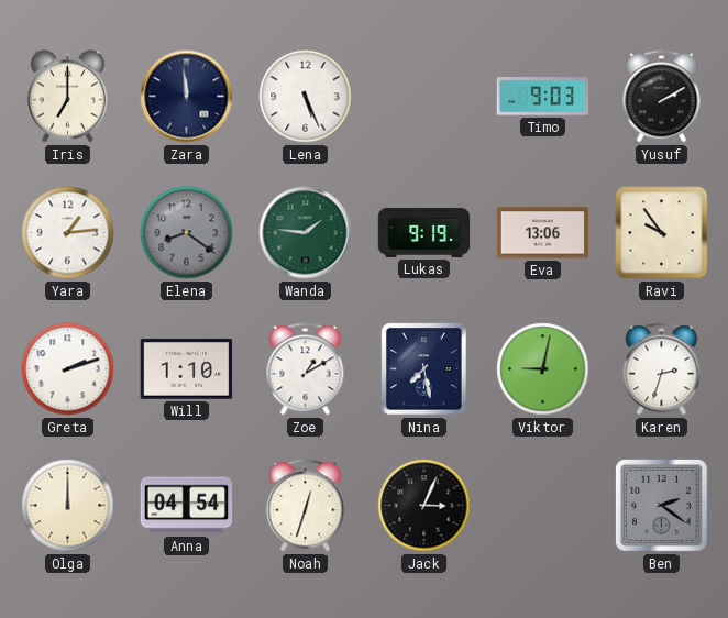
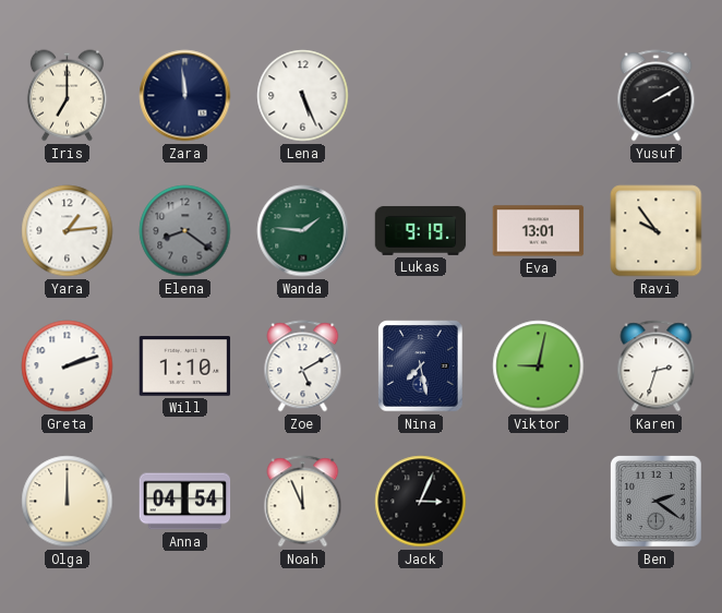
Timo: 9:03 -> none
Eva: 13:06 -> 13:01
Zoe: 1:10 -> 5:10
Noah: 12:33 -> 11:56
